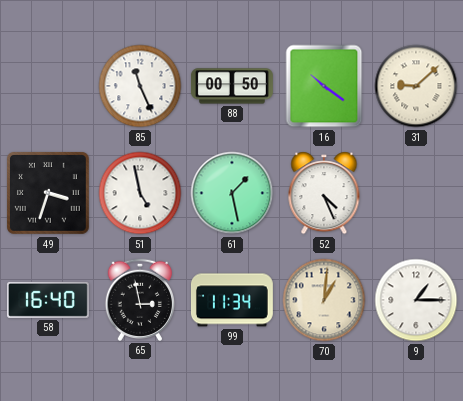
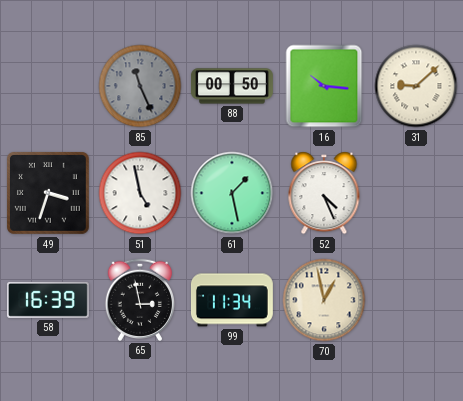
85 dial: white -> grey
16: 10:21 -> 10:16
58: 16:40 -> 16:39
70: 1:01 -> 12:58
9: 1:15 -> none
